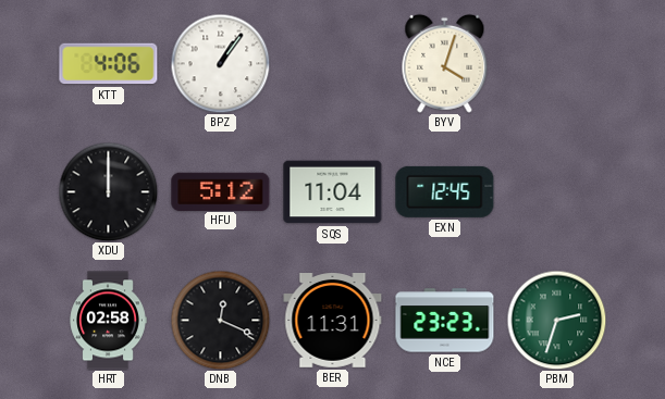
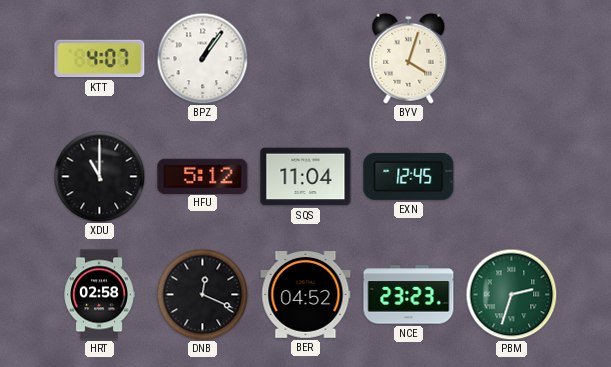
KTT: 4:06 -> 4:07
XDU: 12:00 -> 11:00
BER: 11:31 -> 04:52
